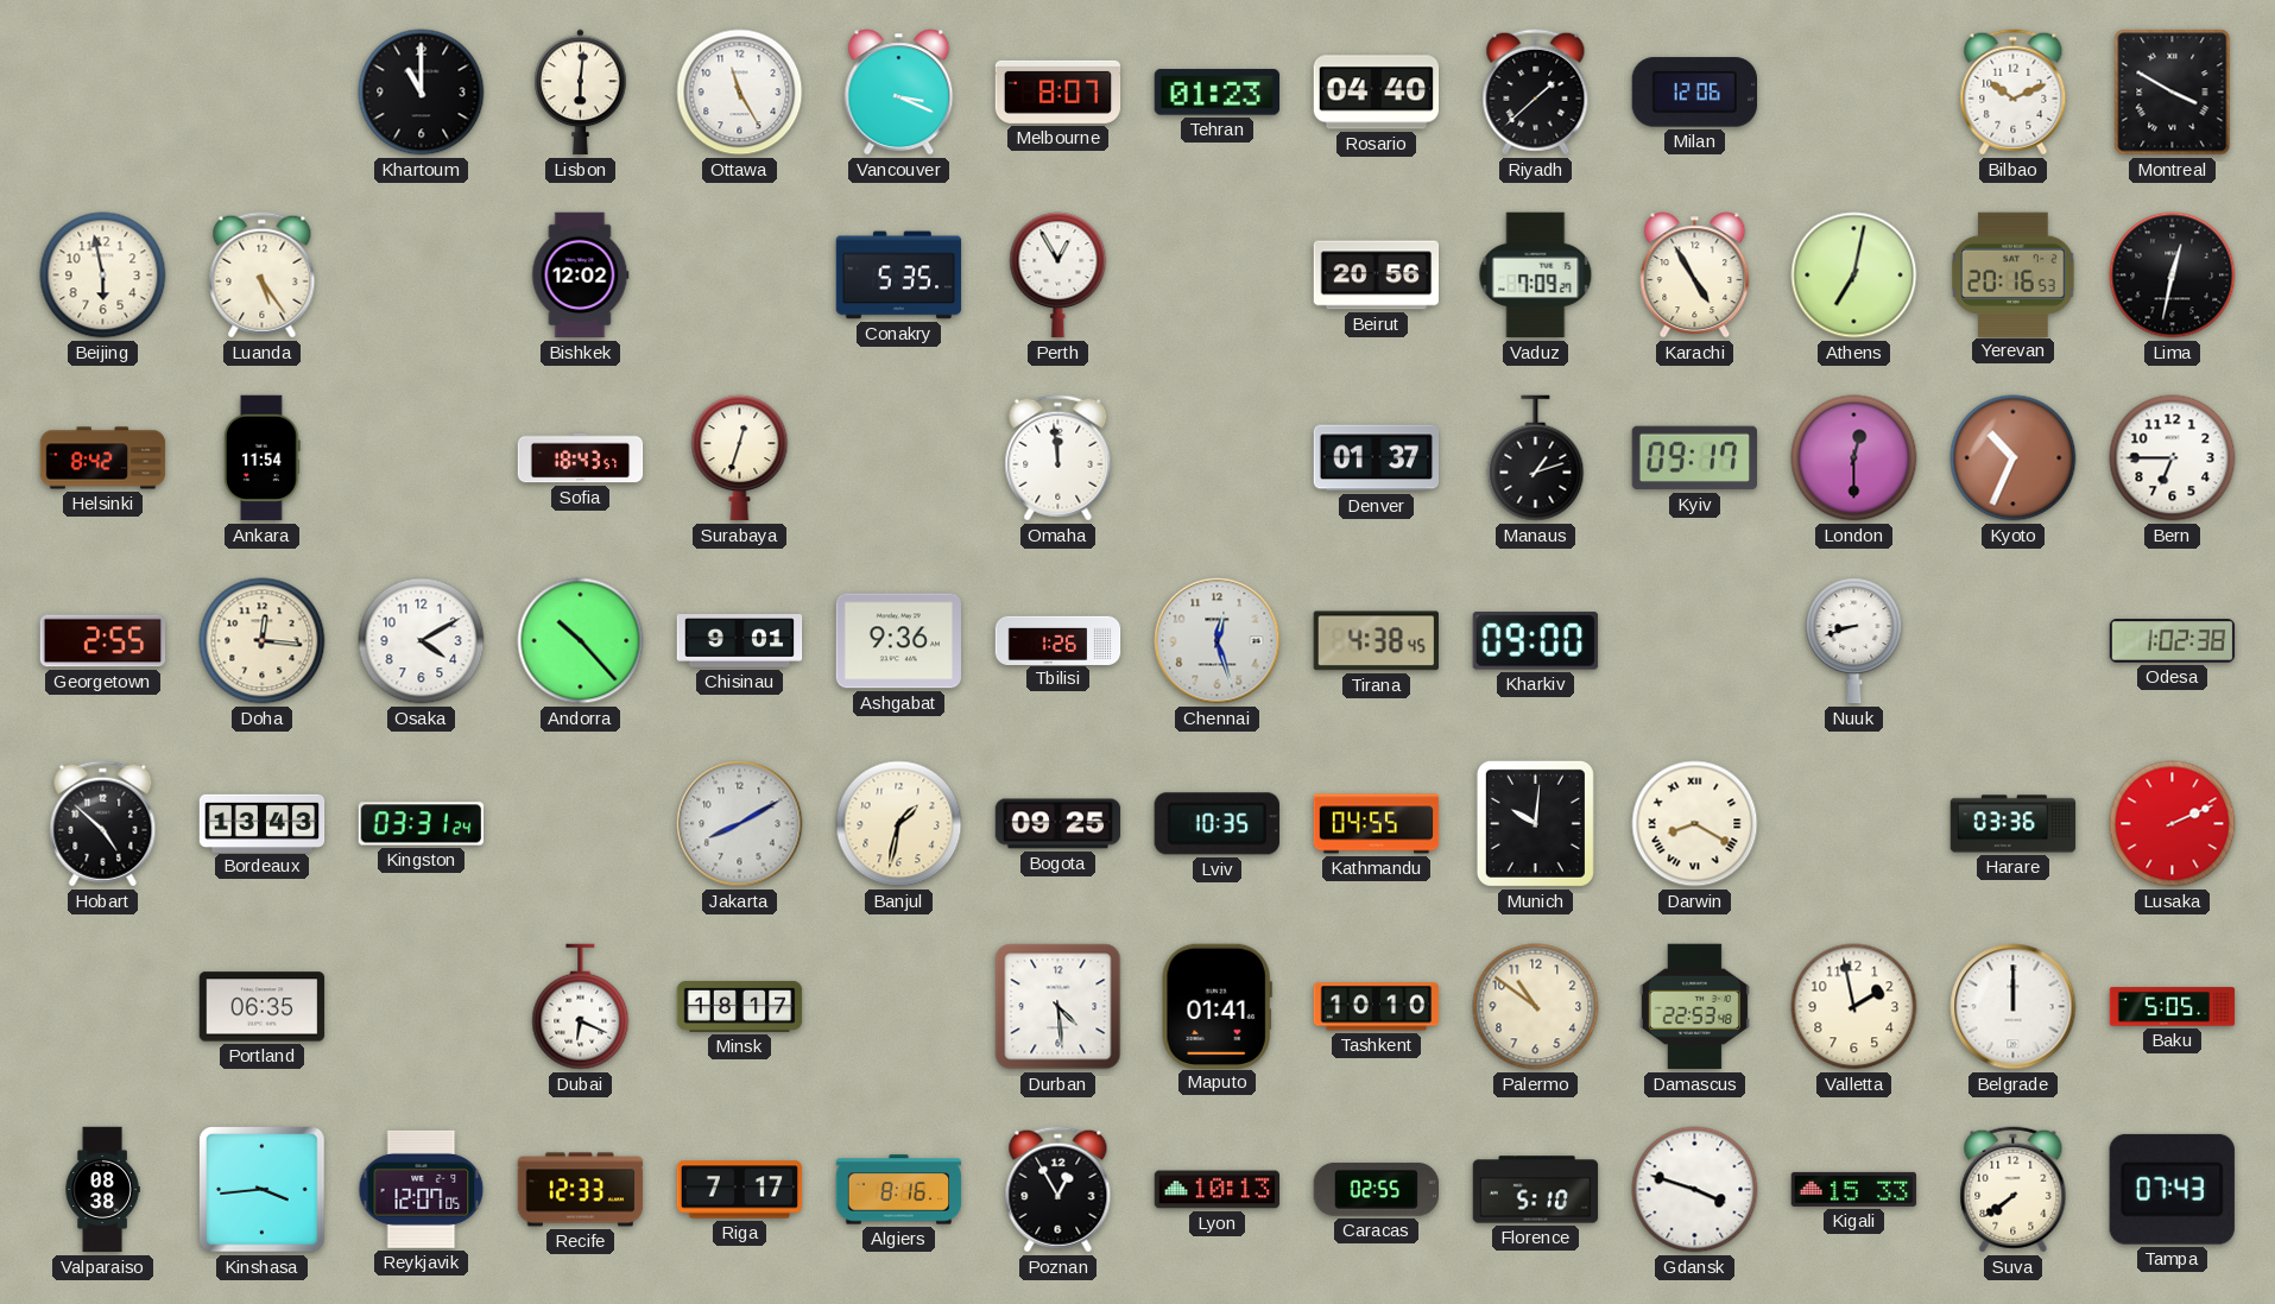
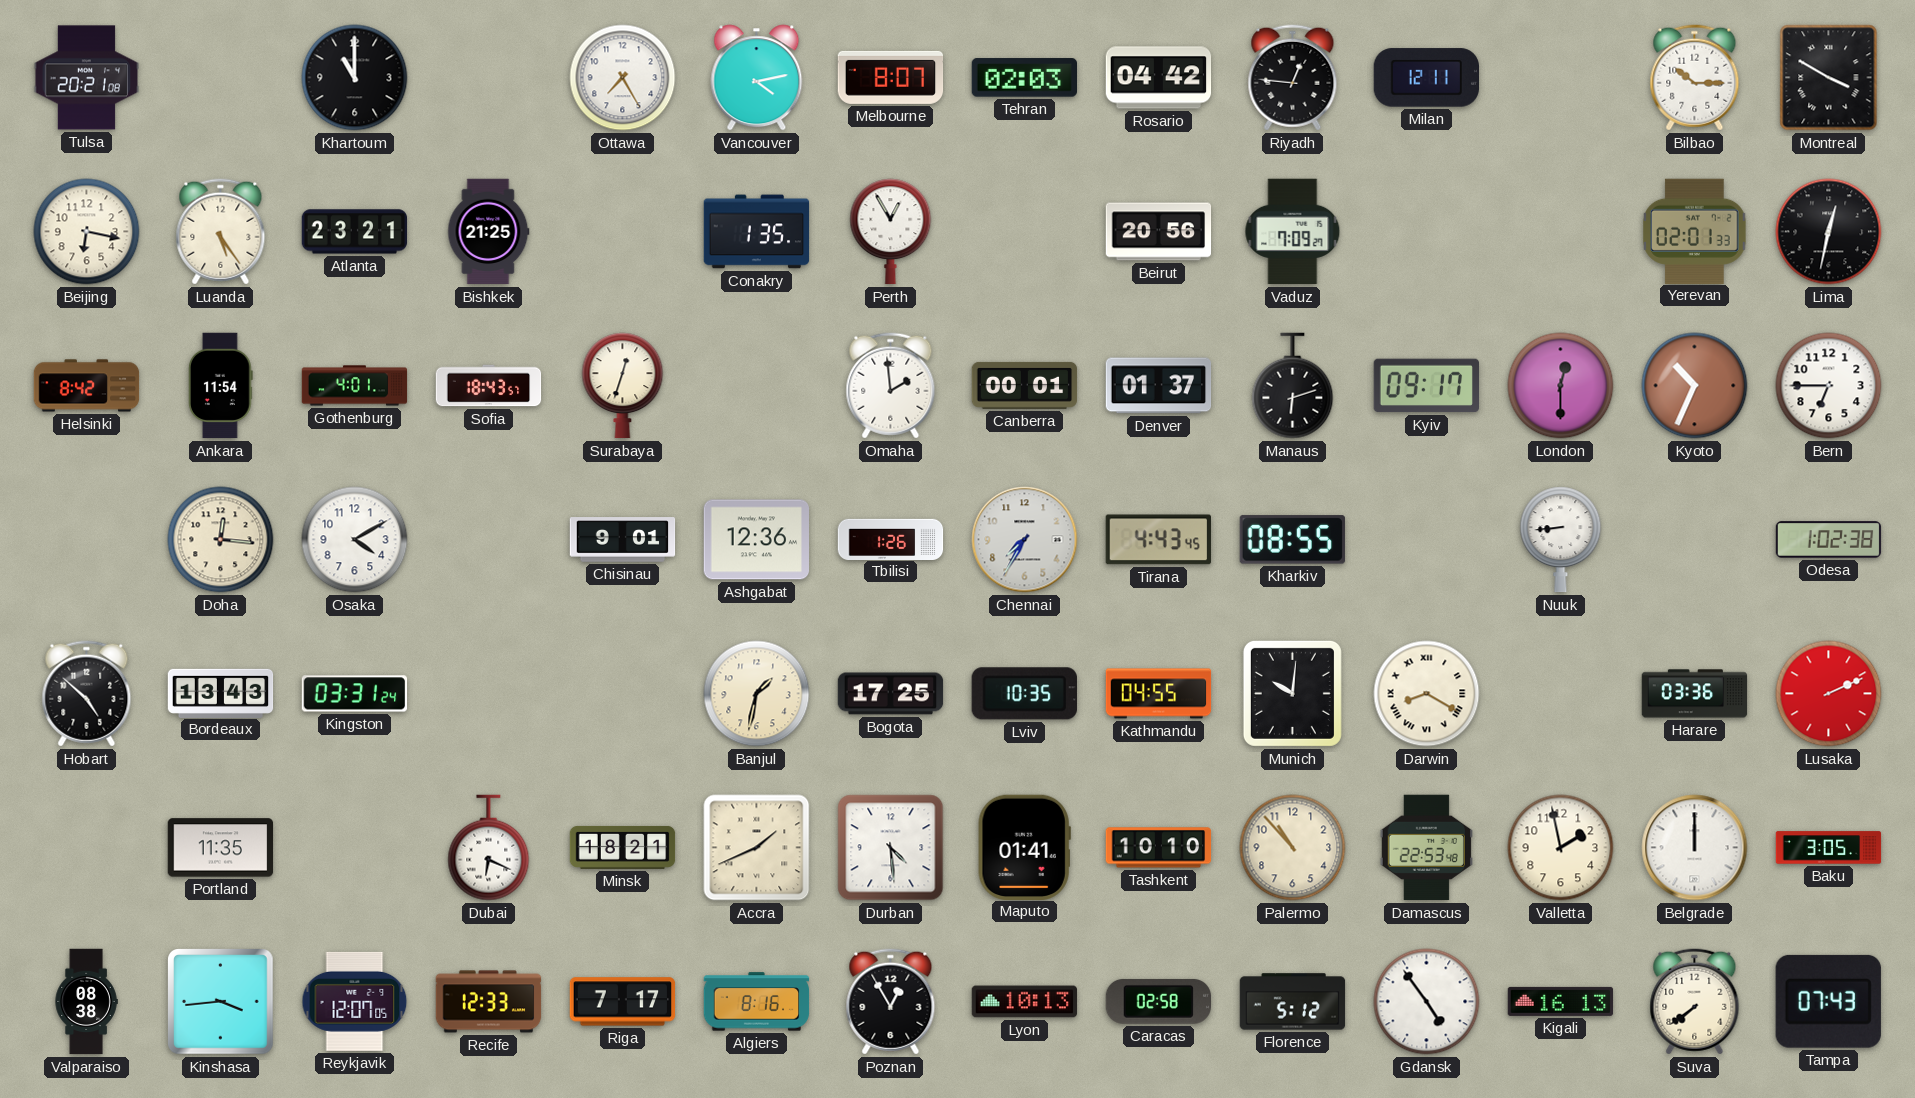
Tulsa: none -> 20:21
Lisbon: 6:01 -> none
Ottawa: 11:25 -> 7:25
Vancouver: 3:19 -> 4:13
Tehran: 01:23 -> 02:03
Rosario: 04:40 -> 04:42
Riyadh: 1:38 -> 12:46
Milan: 12:06 -> 12:11
Bilbao: 10:11 -> 10:15
Beijing: 5:58 -> 6:17
Atlanta: none -> 23:21
Bishkek: 12:02 -> 21:25
Conakry: 5:35 -> 1:35
Karachi: 4:55 -> none
Athens: 7:02 -> none
Yerevan: 20:16 -> 02:01
Gothenburg: none -> 4:01
Omaha: 11:59 -> 1:59
Canberra: none -> 00:01
Manaus: 1:12 -> 6:12
Georgetown: 2:55 -> none
Andorra: 10:23 -> none
Ashgabat: 9:36 -> 12:36
Chennai: 12:27 -> 7:35
Tirana: 4:38 -> 4:43
Kharkiv: 09:00 -> 08:55
Nuuk: 8:42 -> 8:44
Jakarta: 8:10 -> none
Bogota: 09:25 -> 17:25
Portland: 06:35 -> 11:35
Minsk: 18:17 -> 18:21
Accra: none -> 1:41
Palermo: 10:51 -> 10:53
Baku: 5:05 -> 3:05
Caracas: 02:55 -> 02:58
Florence: 5:10 -> 5:12
Gdansk: 3:48 -> 4:54
Kigali: 15:33 -> 16:13
